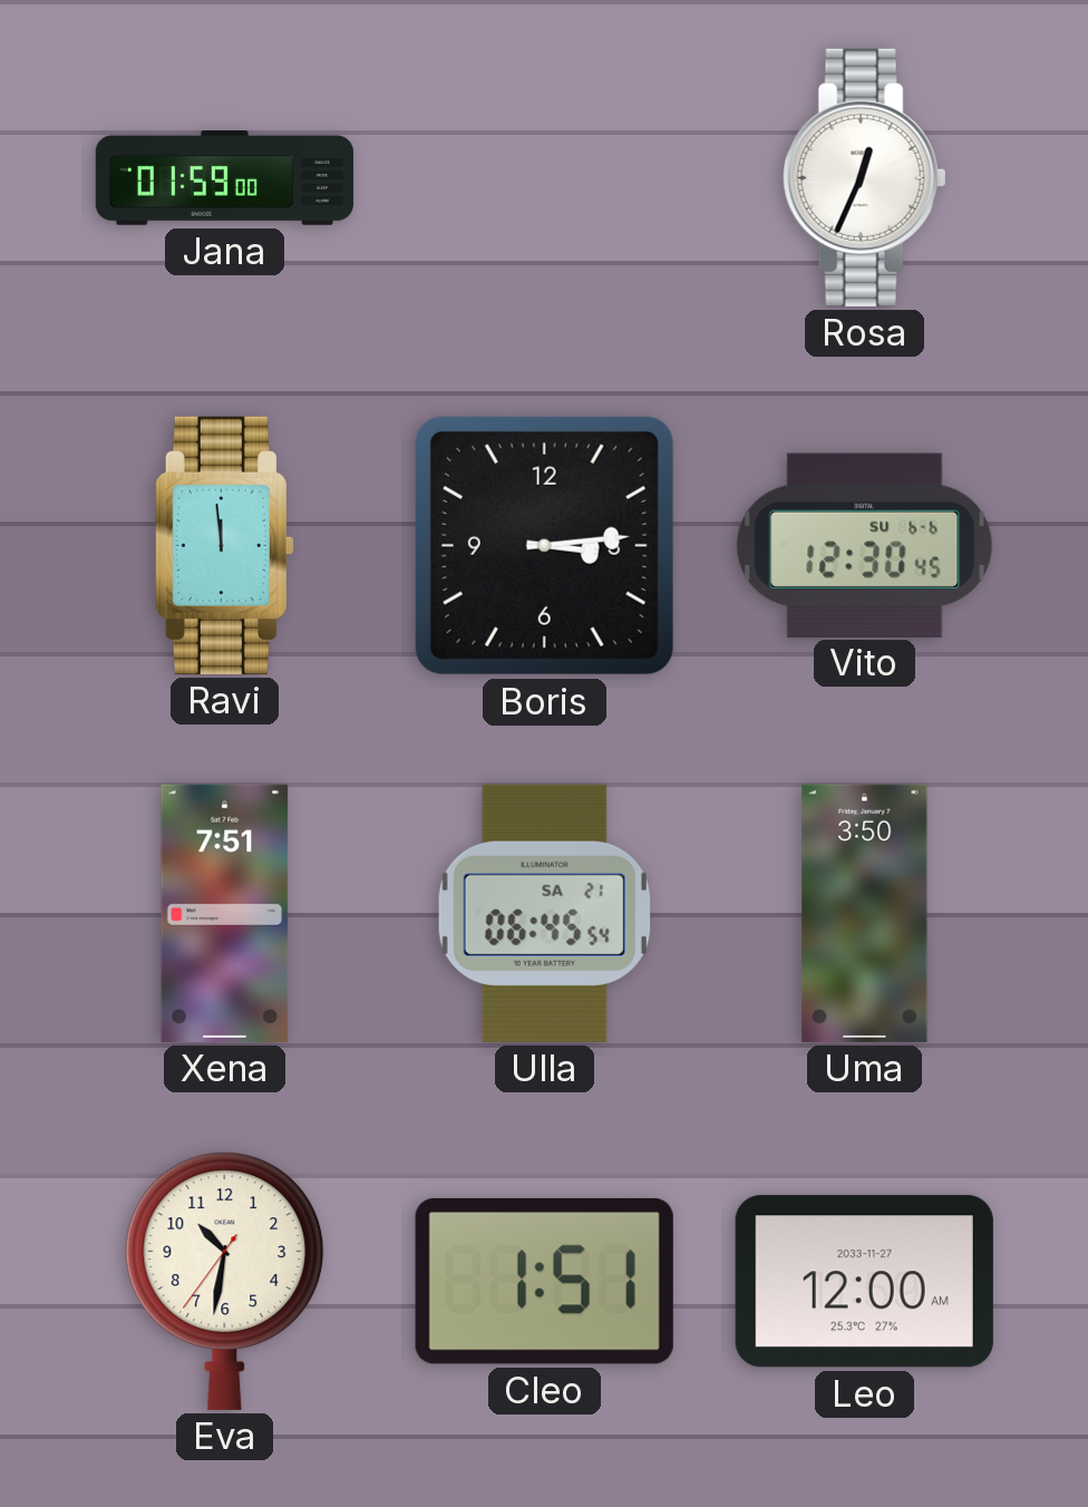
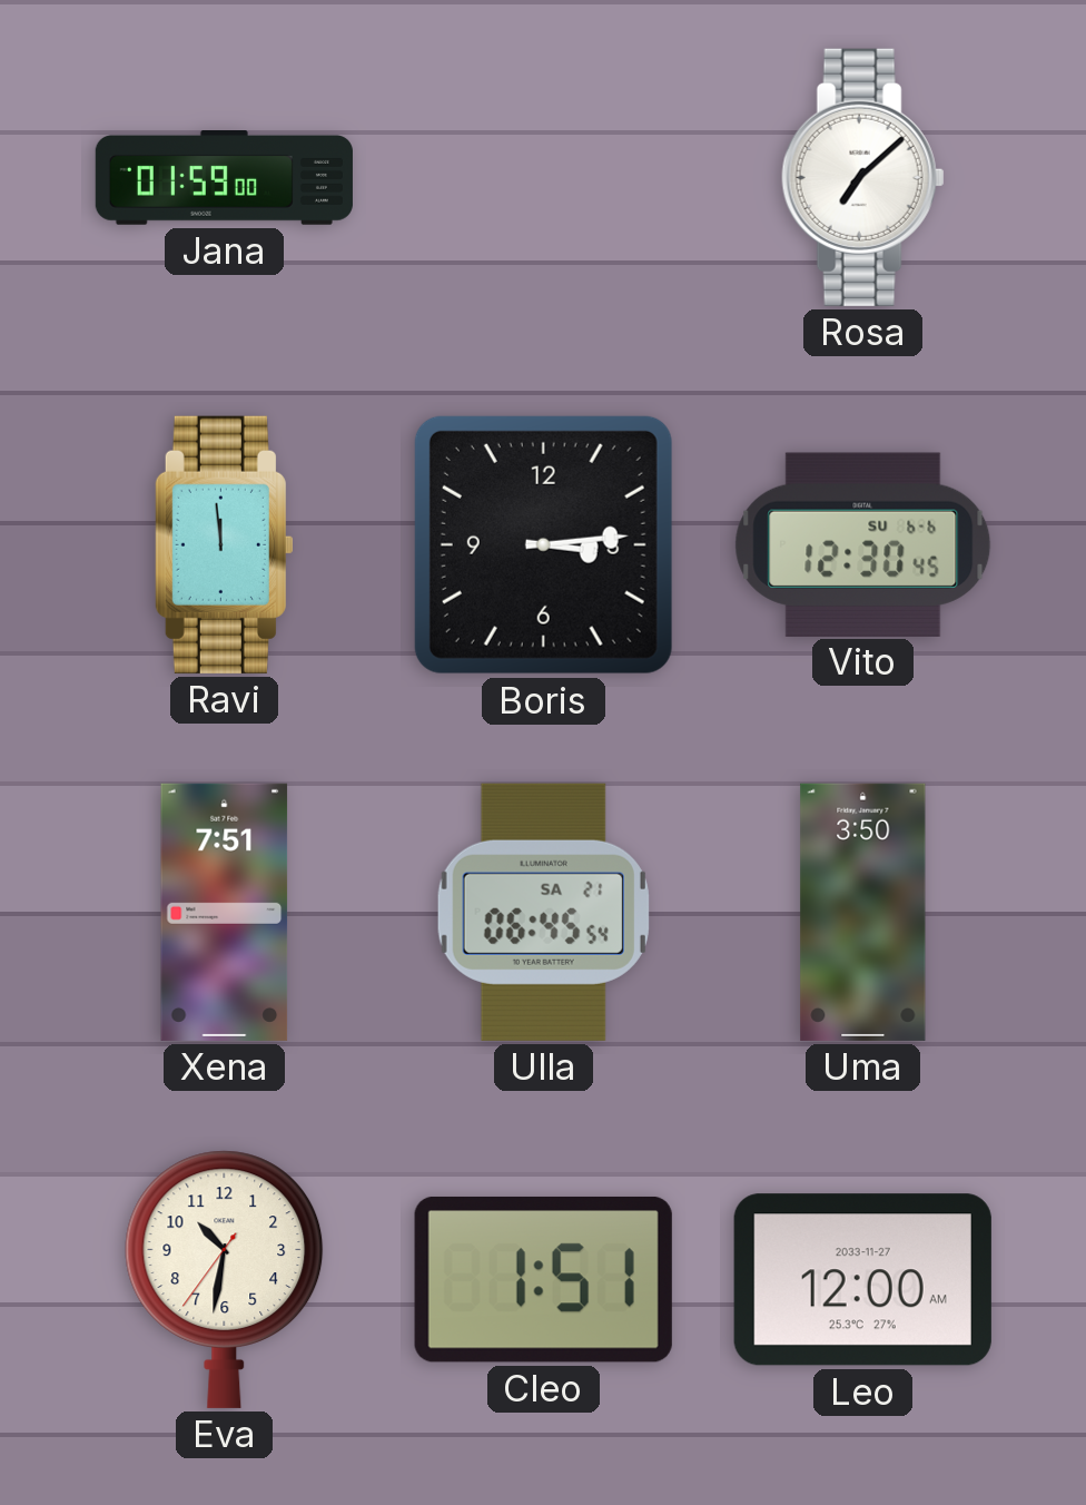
Rosa: 12:34 -> 7:08
